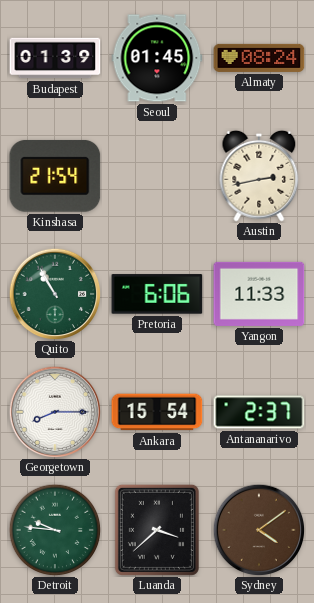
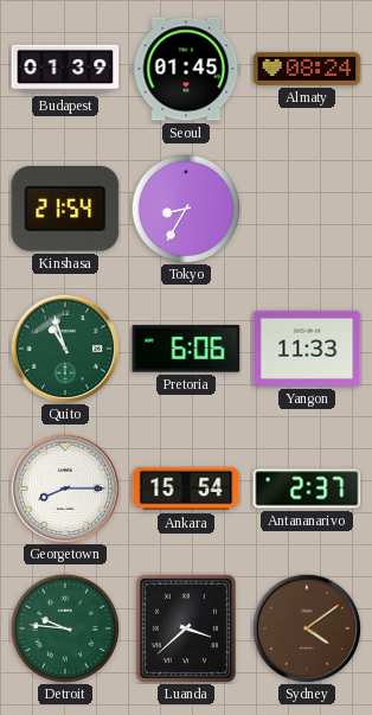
Tokyo: none -> 8:35
Austin: 2:43 -> none
Quito: 10:55 -> 10:57
